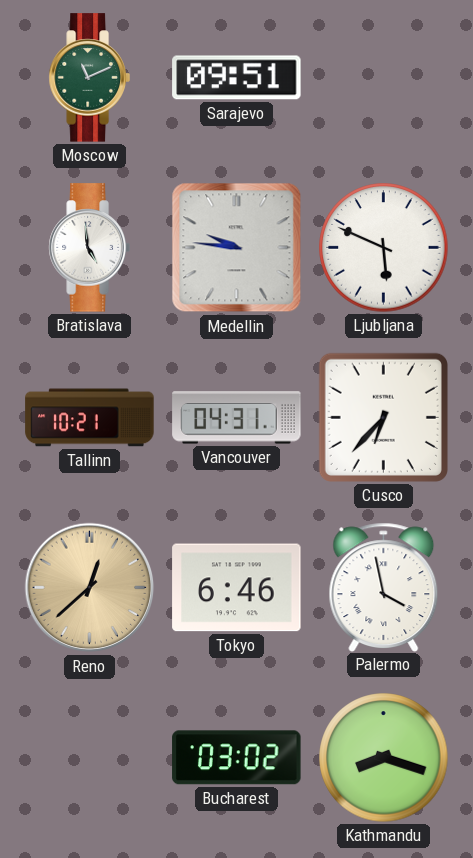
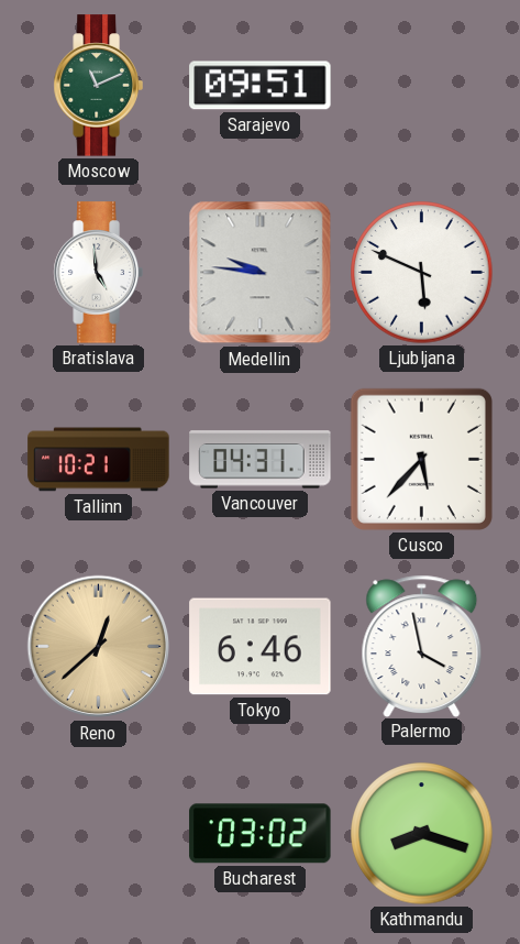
Cusco: 6:37 -> 5:37
